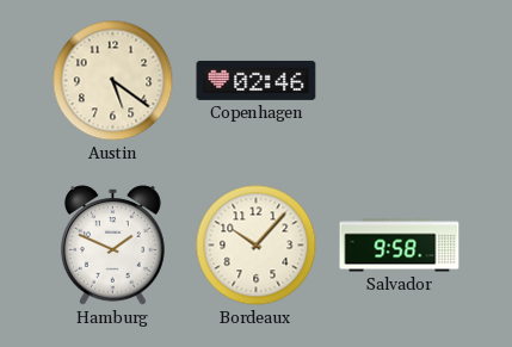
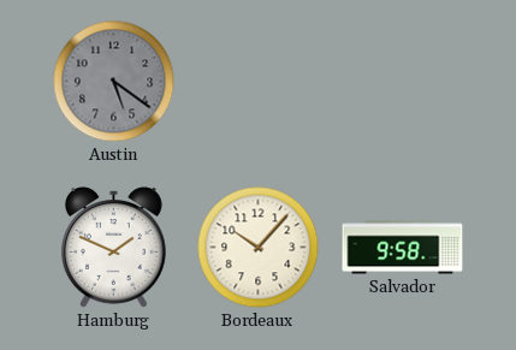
Austin dial: cream -> grey
Copenhagen: 02:46 -> none
